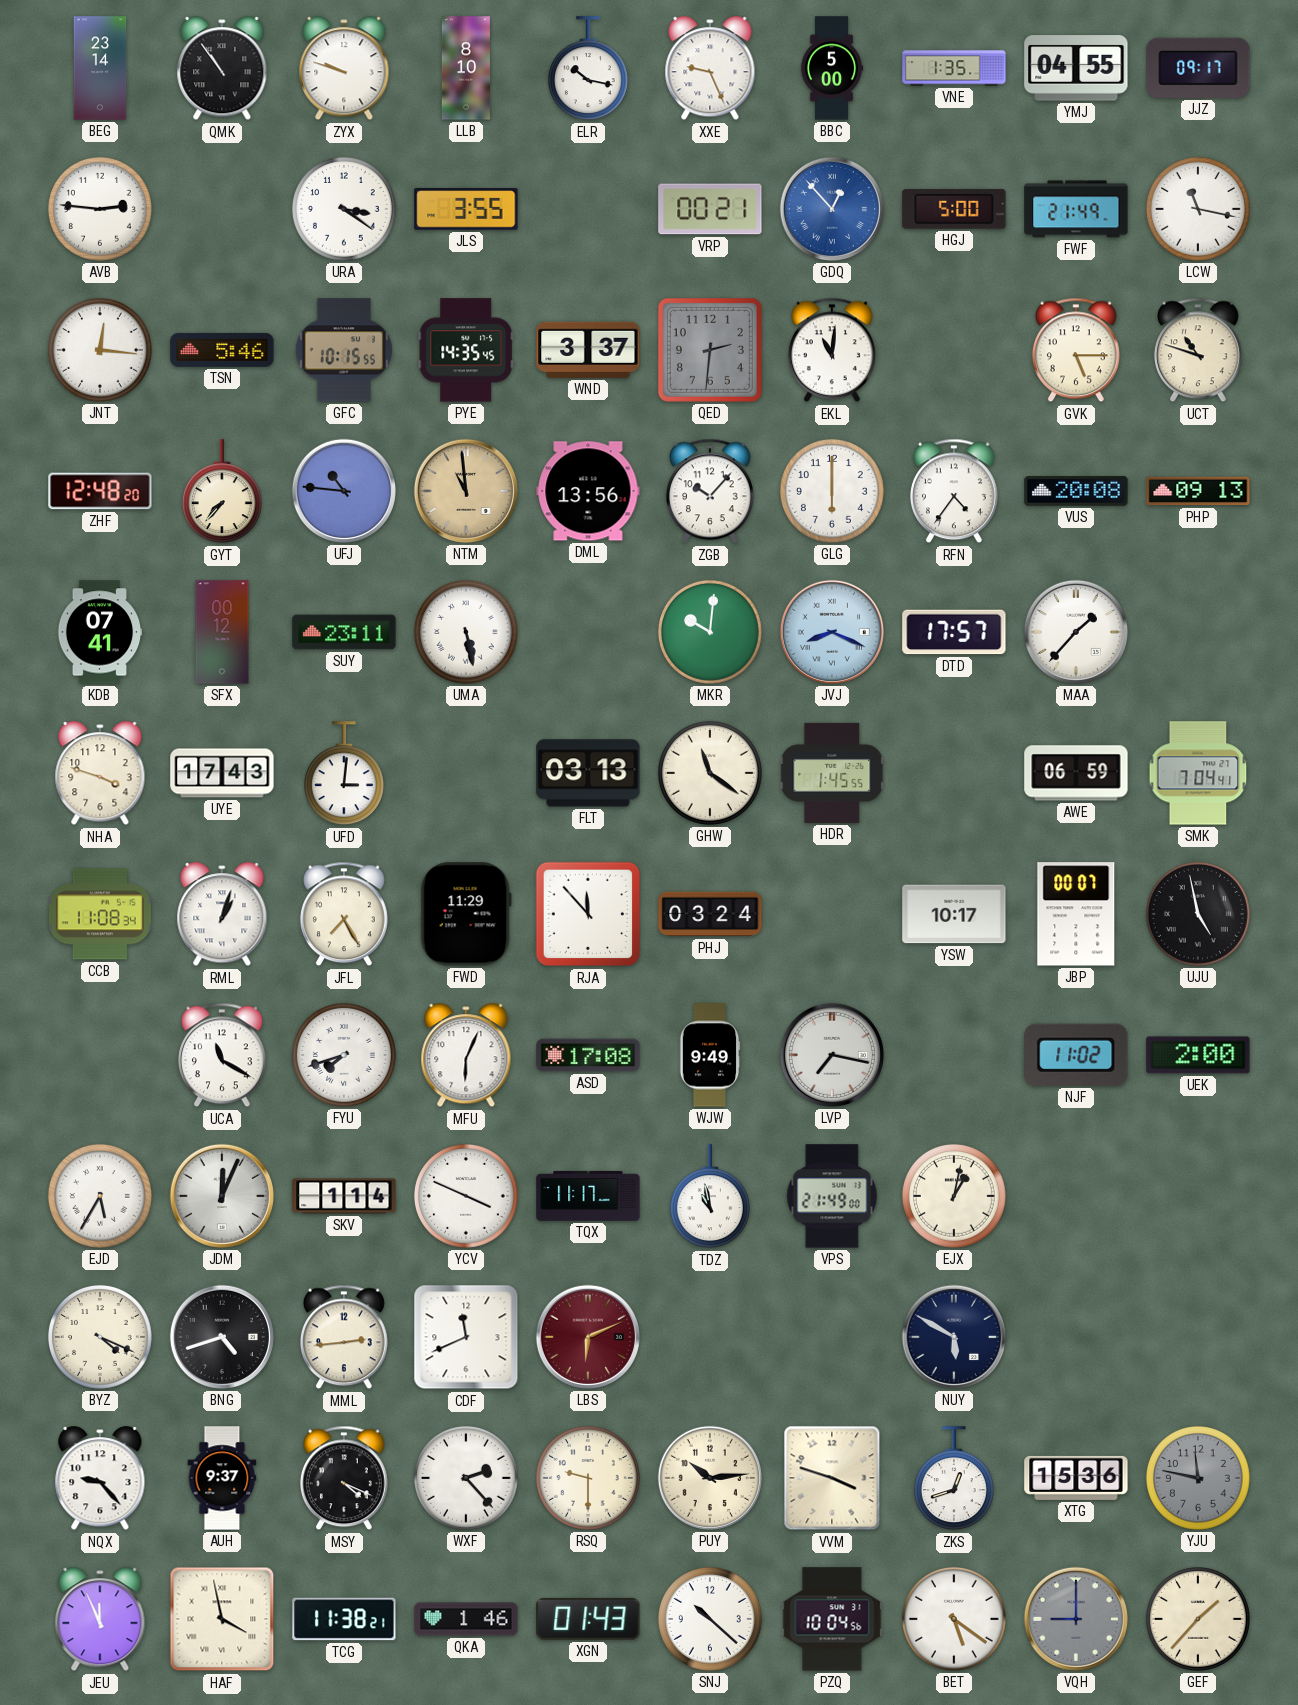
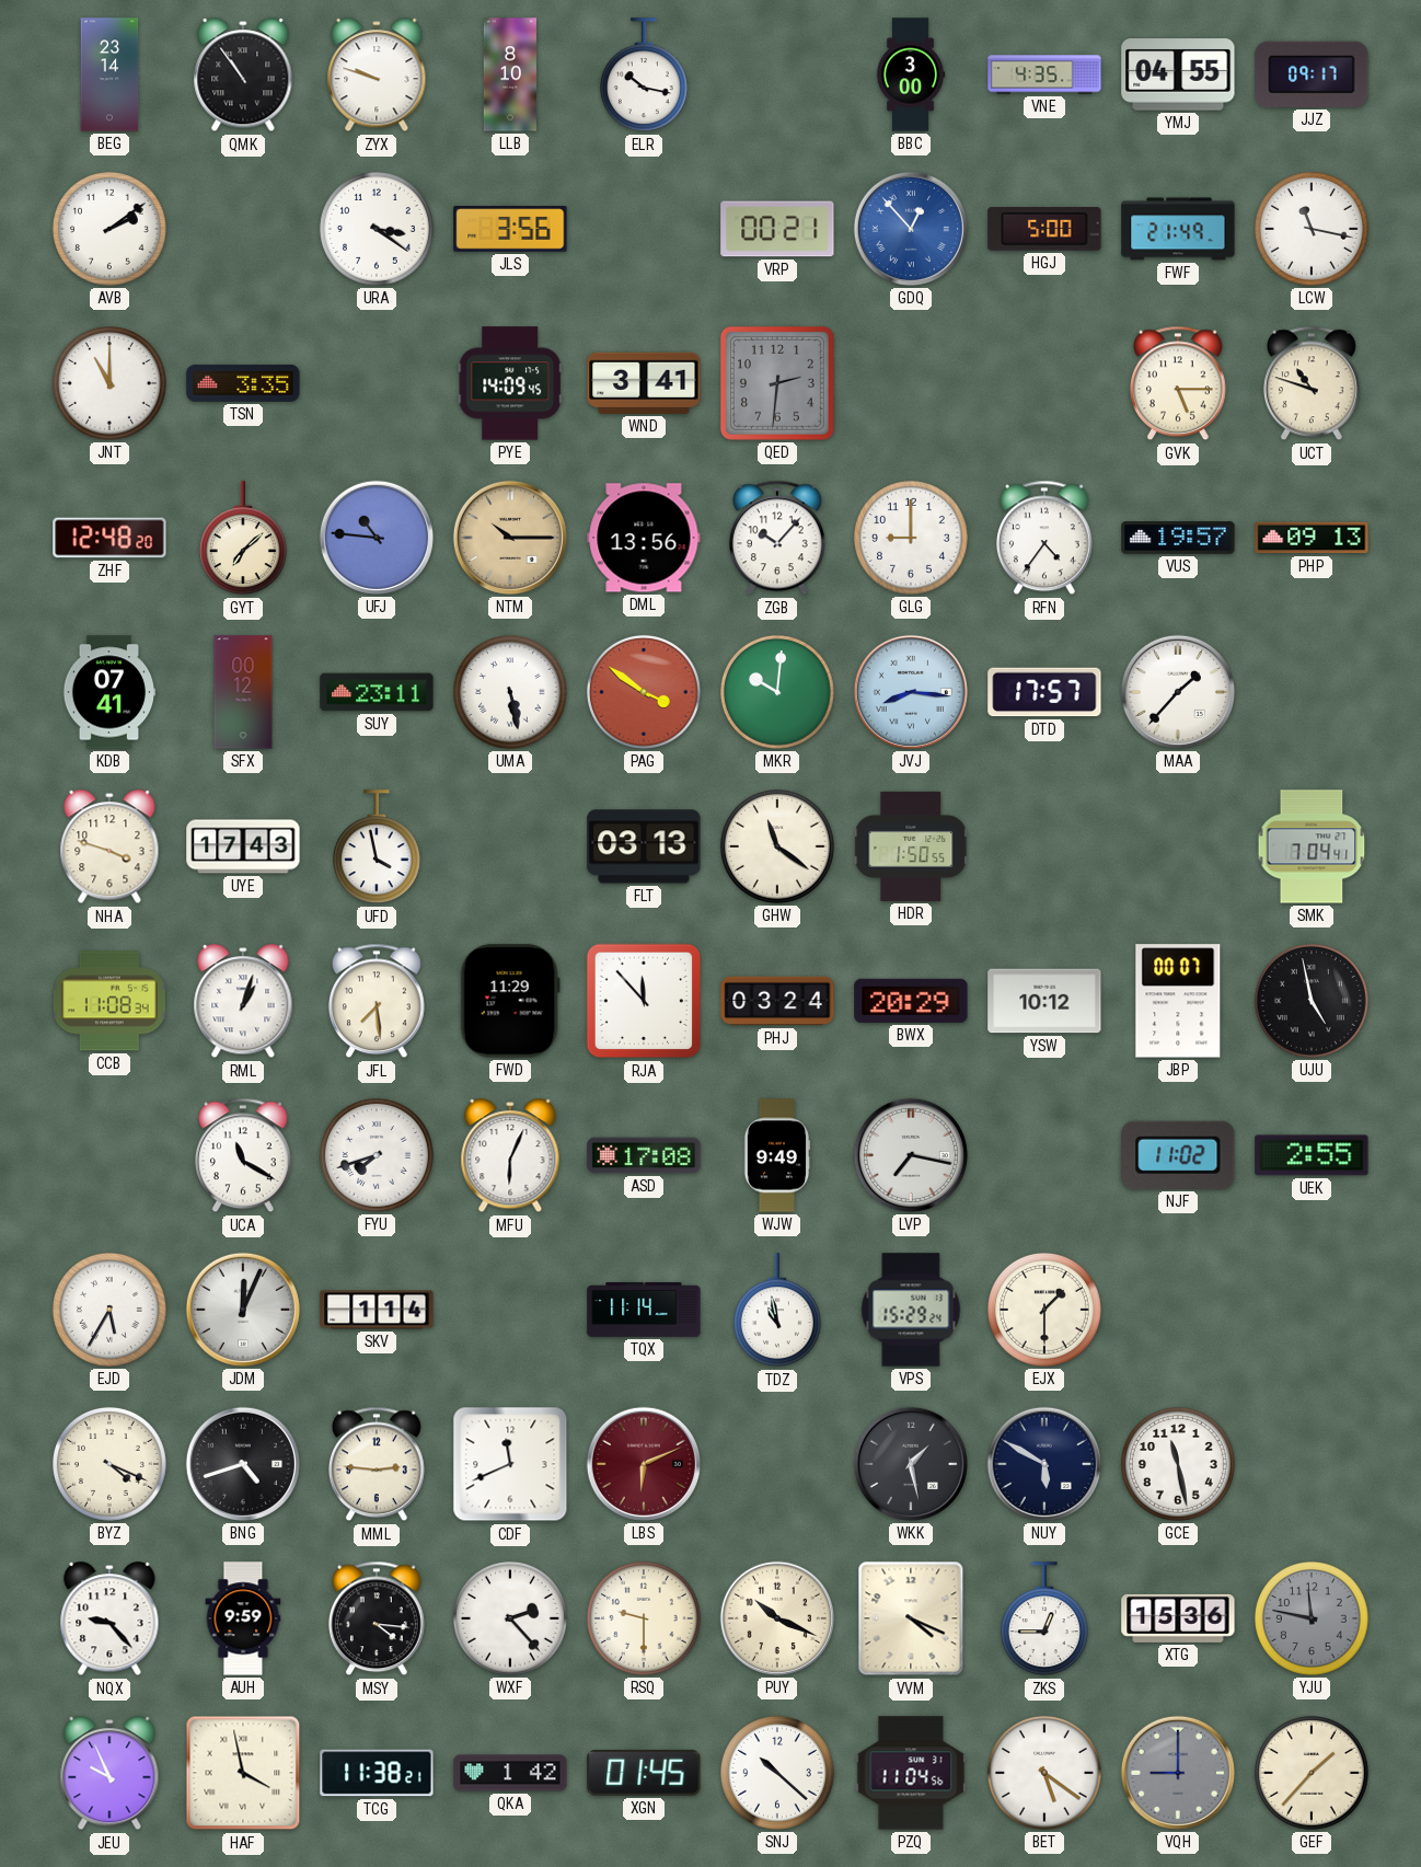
XXE: 9:26 -> none
BBC: 5:00 -> 3:00
VNE: 1:35 -> 4:35
AVB: 2:46 -> 2:09
JLS: 3:55 -> 3:56
JNT: 12:16 -> 11:00
TSN: 5:46 -> 3:35
GFC: 10:15 -> none
PYE: 14:35 -> 14:09
WND: 3:37 -> 3:41
EKL: 11:01 -> none
GYT: 7:37 -> 7:08
NTM: 10:59 -> 10:15
GLG: 6:00 -> 9:00
VUS: 20:08 -> 19:57
PAG: none -> 3:51
JVJ: 8:19 -> 8:16
UFD: 3:01 -> 3:58
HDR: 1:45 -> 1:50
AWE: 06:59 -> none
JFL: 7:25 -> 7:29
BWX: none -> 20:29
YSW: 10:17 -> 10:12
UEK: 2:00 -> 2:55
YCV: 3:49 -> none
TQX: 11:17 -> 11:14
VPS: 21:49 -> 15:29
EJX: 1:02 -> 1:30
MML: 2:44 -> 2:46
WKK: none -> 1:28
GCE: none -> 11:28
AUH: 9:37 -> 9:59
MSY: 4:19 -> 4:16
PUY: 10:14 -> 10:19
VVM: 3:48 -> 4:19
ZKS: 12:42 -> 12:45
JEU: 11:56 -> 9:56
QKA: 1:46 -> 1:42
XGN: 01:43 -> 01:45
PZQ: 10:04 -> 11:04
